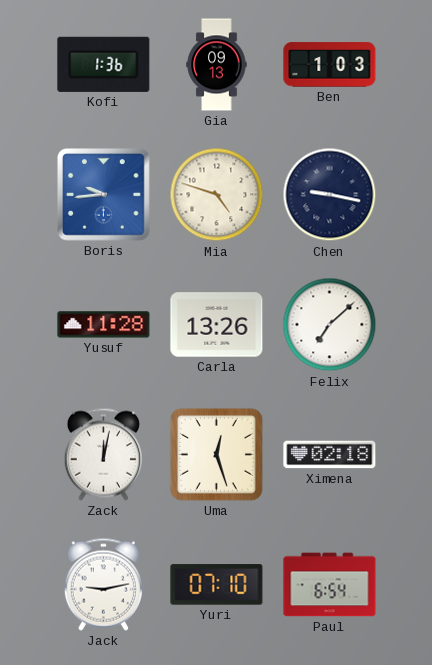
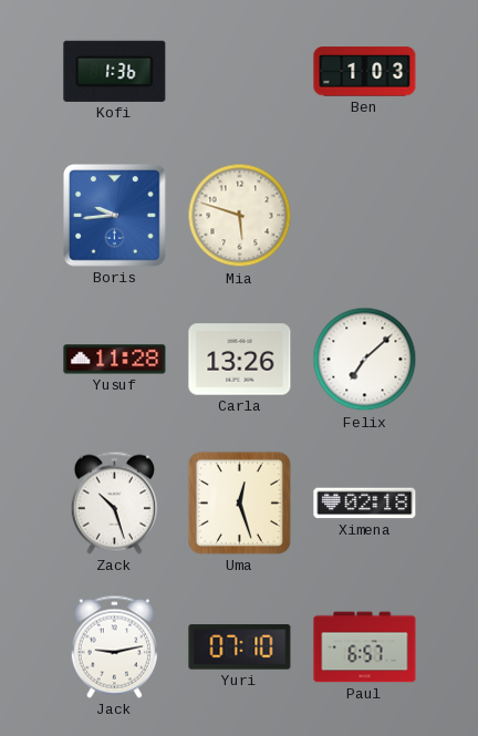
Gia: 09:13 -> none
Mia: 4:48 -> 5:48
Chen: 9:17 -> none
Zack: 12:02 -> 10:27
Paul: 6:54 -> 6:57
